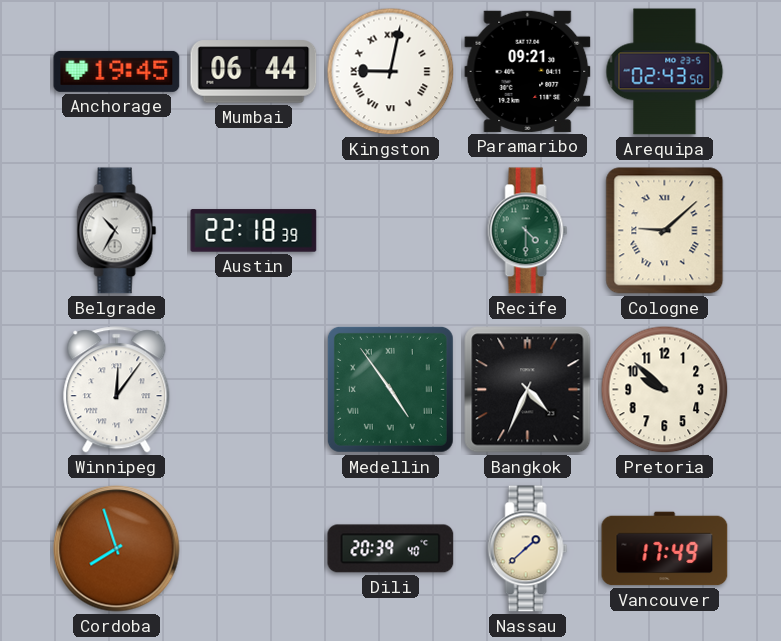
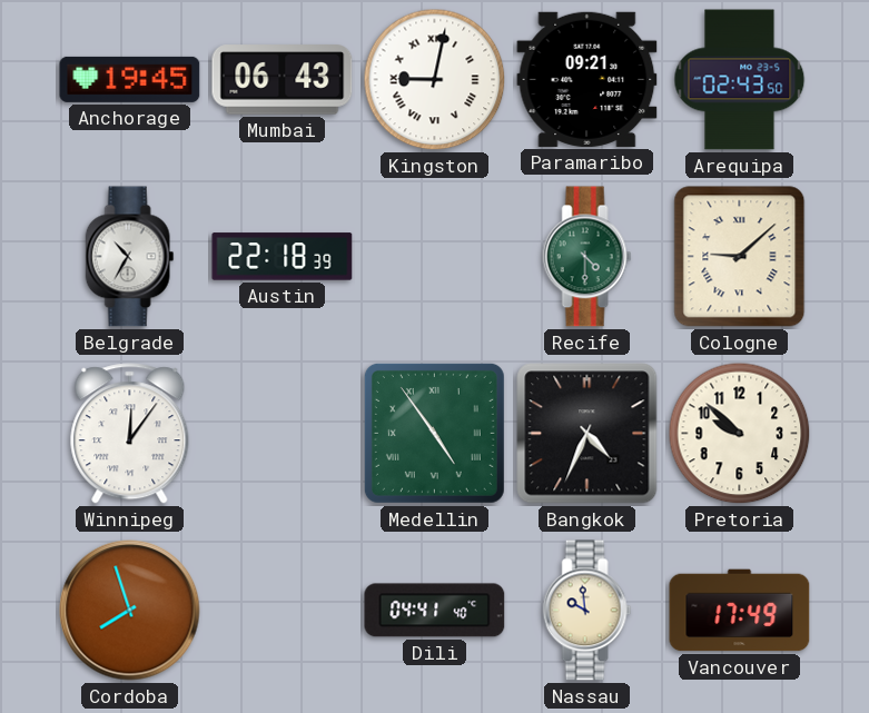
Mumbai: 06:44 -> 06:43
Dili: 20:39 -> 04:41
Nassau: 1:38 -> 9:59
